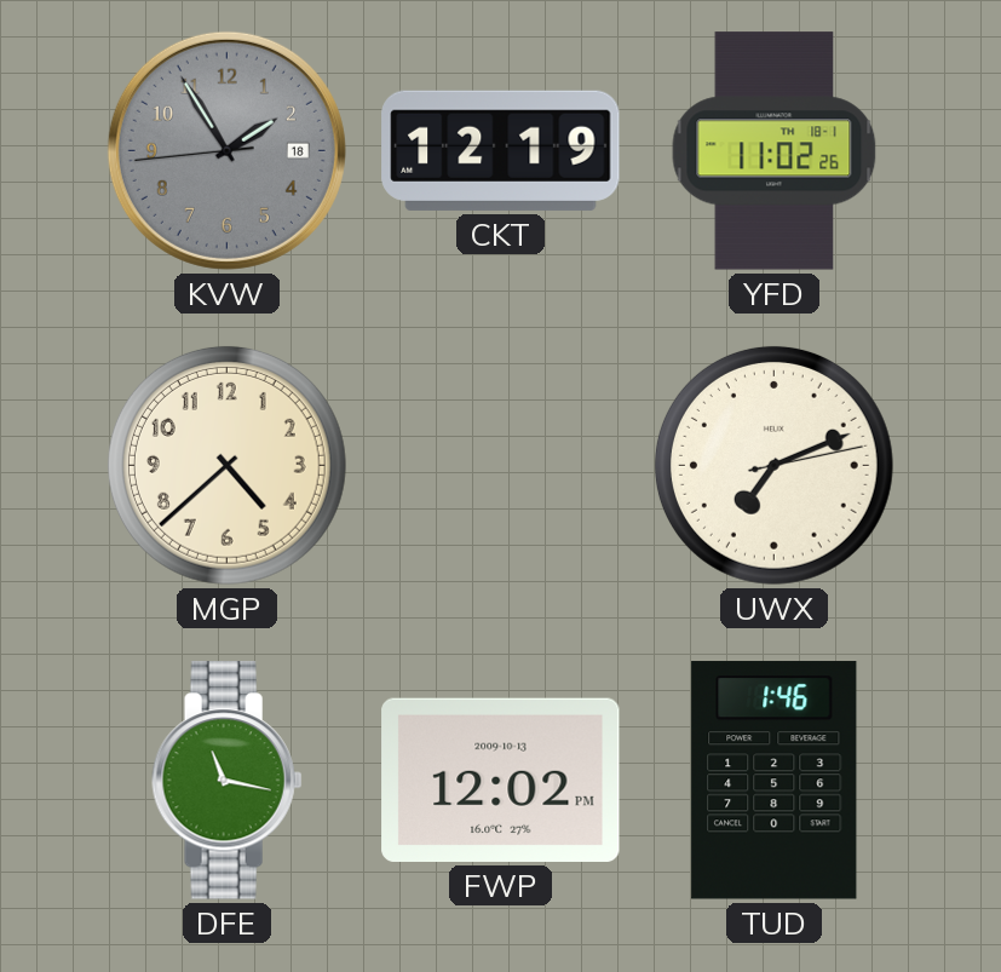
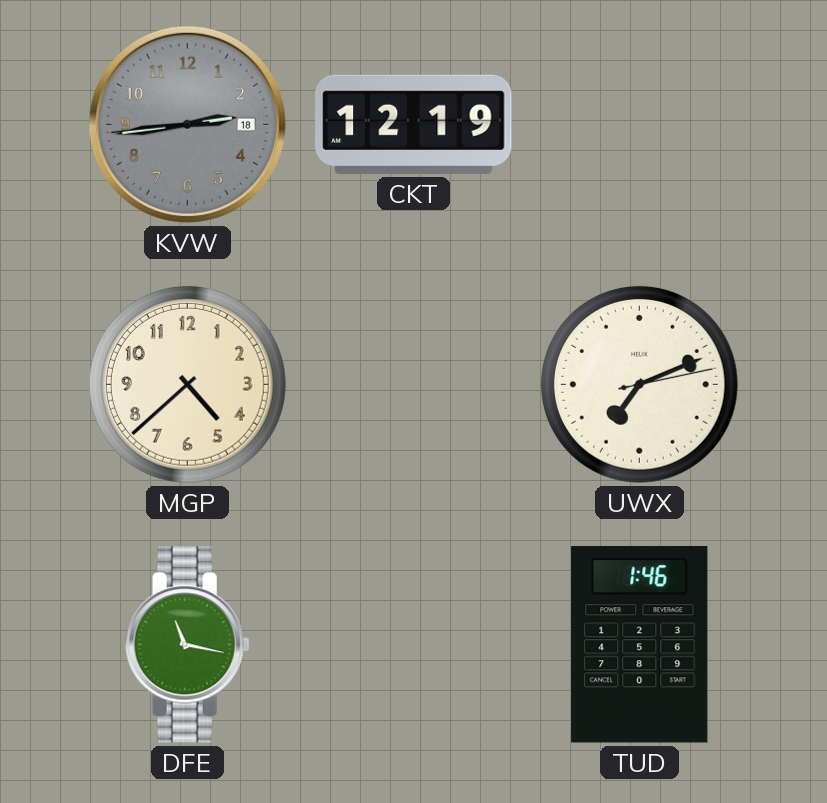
KVW: 1:54 -> 2:43
YFD: 11:02 -> none
FWP: 12:02 -> none
